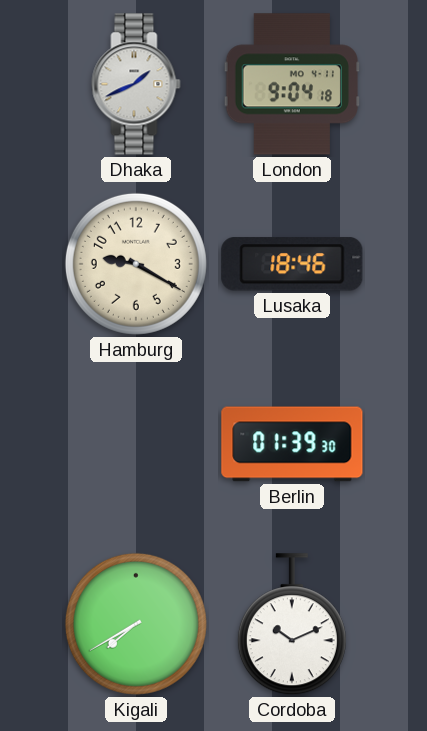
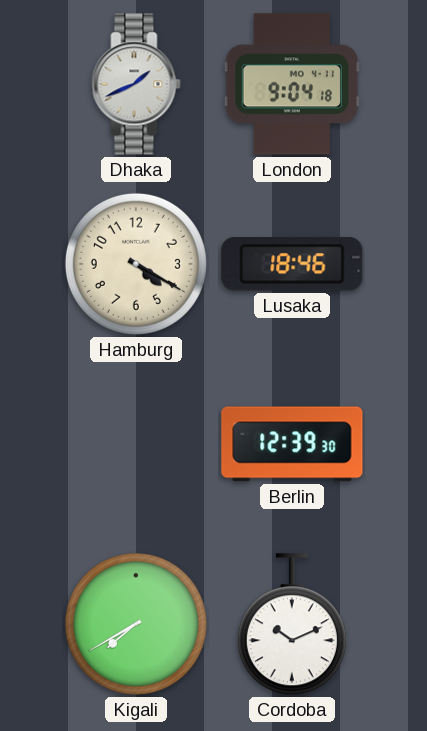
Hamburg: 9:20 -> 4:20
Berlin: 01:39 -> 12:39
